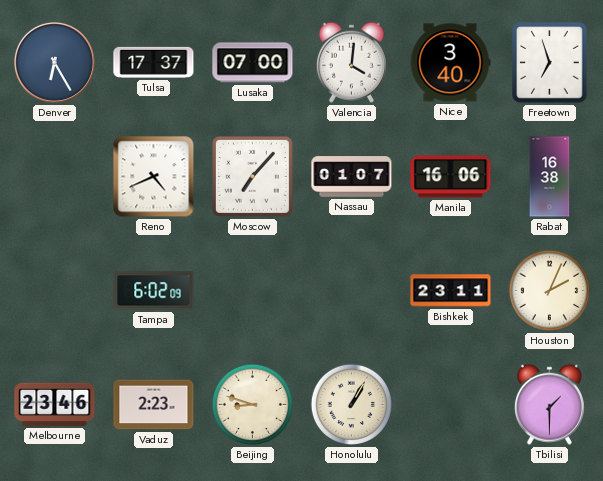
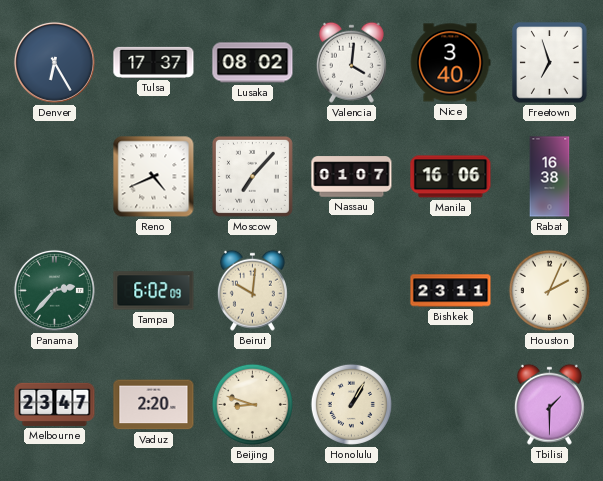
Lusaka: 07:00 -> 08:02
Panama: none -> 2:37
Beirut: none -> 10:01
Melbourne: 23:46 -> 23:47
Vaduz: 2:23 -> 2:20
